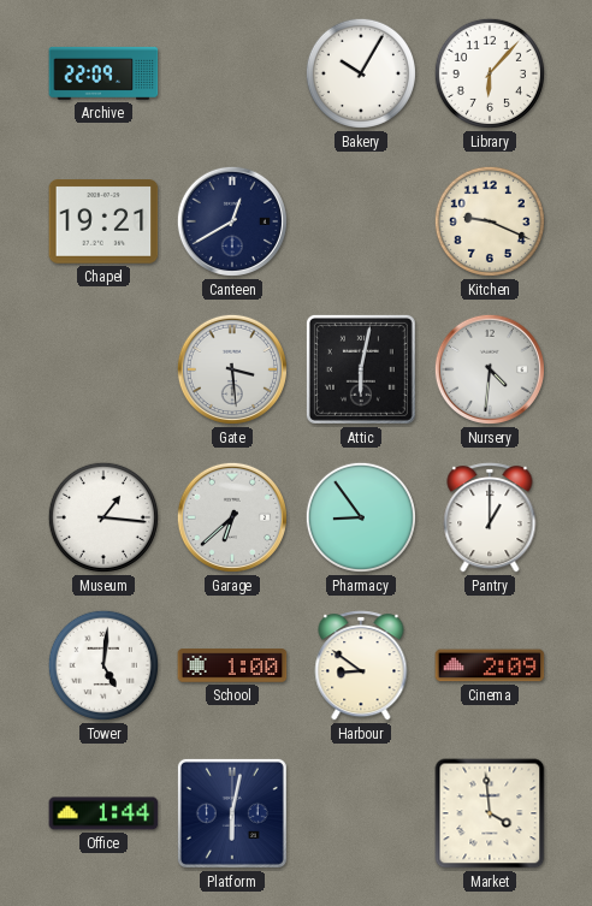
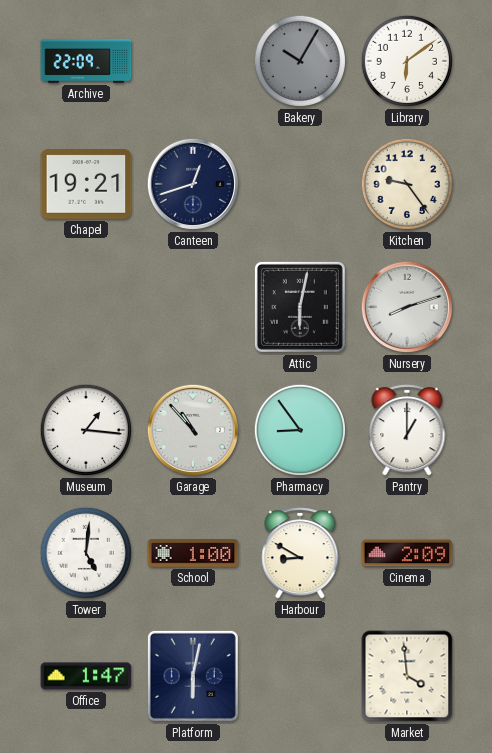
Bakery dial: white -> grey
Library: 6:07 -> 6:09
Canteen: 12:40 -> 12:42
Kitchen: 9:19 -> 9:24
Gate: 3:29 -> none
Nursery: 4:31 -> 8:12
Garage: 6:38 -> 10:53
Harbour: 8:51 -> 8:50
Office: 1:44 -> 1:47
